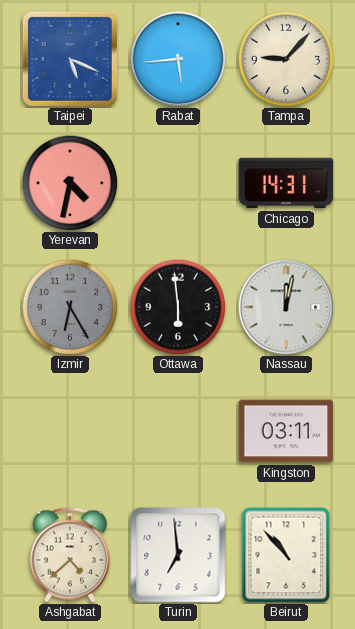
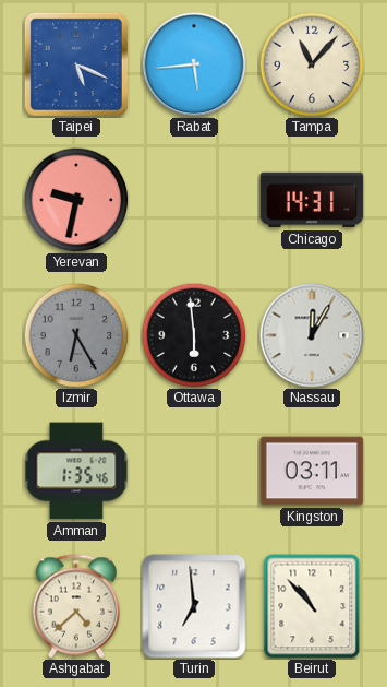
Tampa: 9:07 -> 11:07
Yerevan: 4:32 -> 9:32
Nassau: 12:02 -> 12:05
Amman: none -> 1:35
